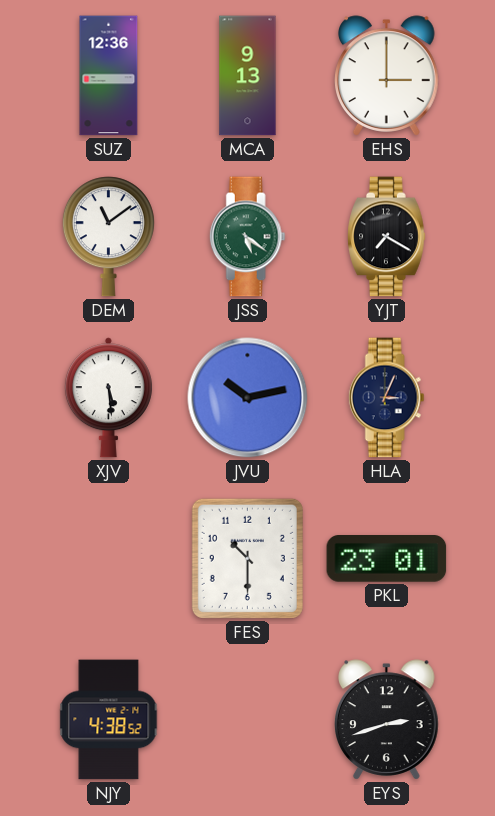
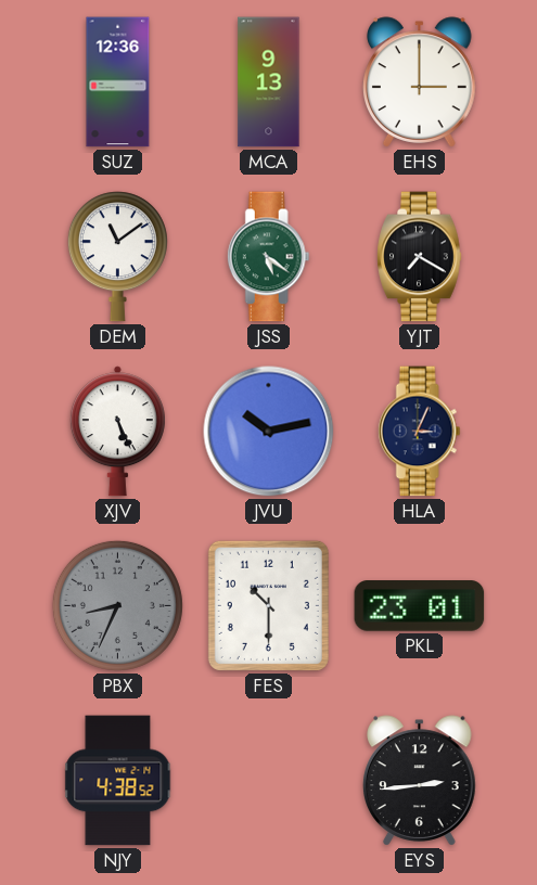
XJV: 5:29 -> 5:26
PBX: none -> 8:34
EYS: 2:42 -> 2:44
